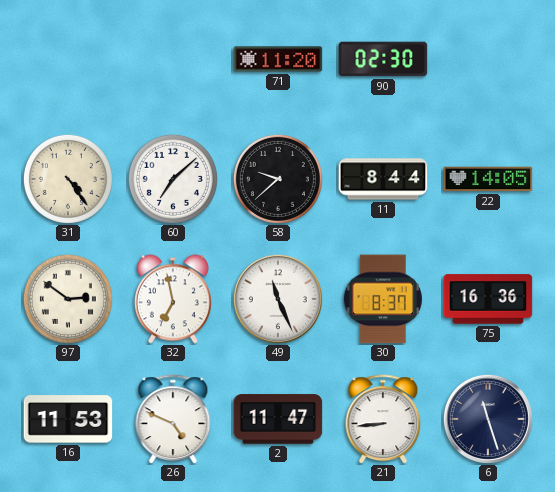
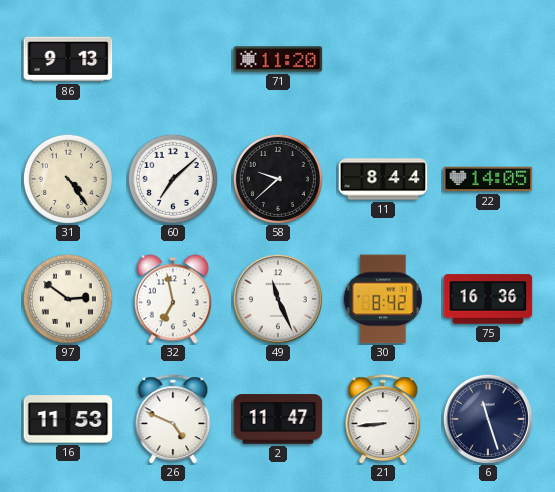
86: none -> 9:13
90: 02:30 -> none
30: 8:37 -> 8:42
